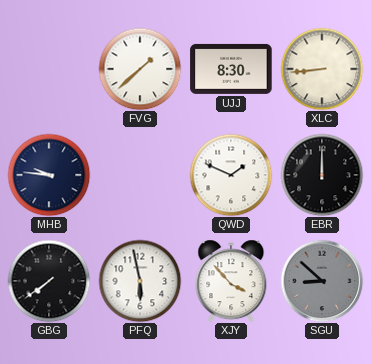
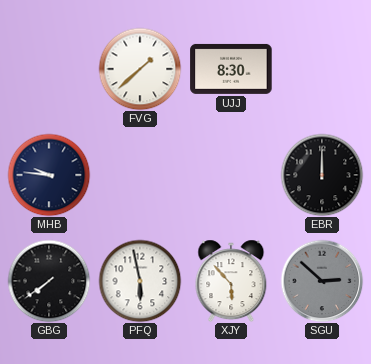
XLC: 8:44 -> none
QWD: 1:49 -> none
XJY: 3:53 -> 5:53
SGU: 8:52 -> 2:52
